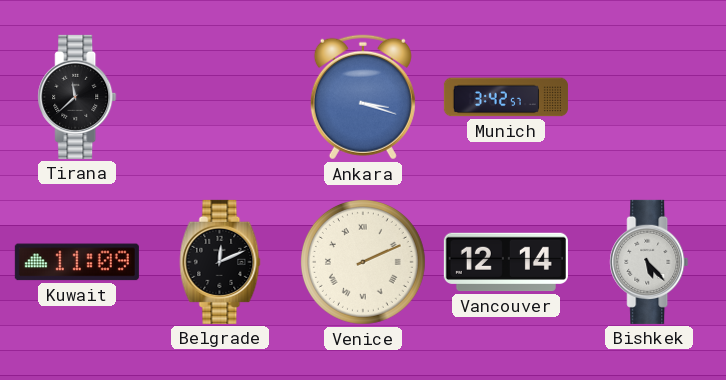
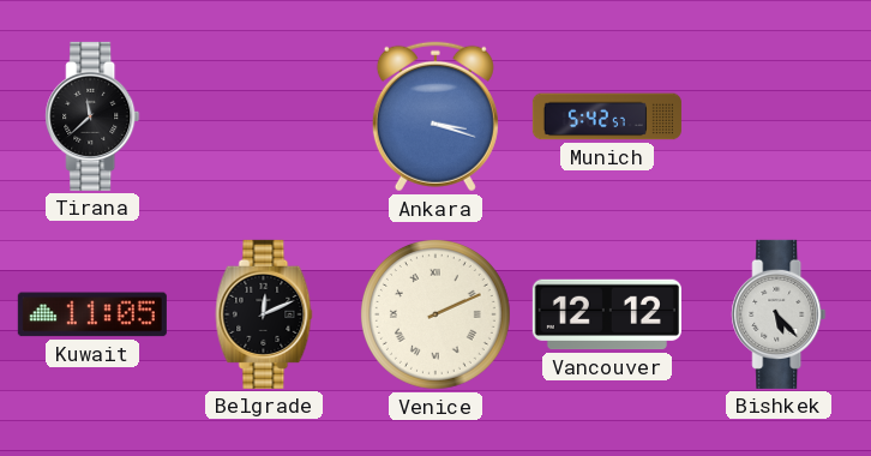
Munich: 3:42 -> 5:42
Kuwait: 11:09 -> 11:05
Vancouver: 12:14 -> 12:12
